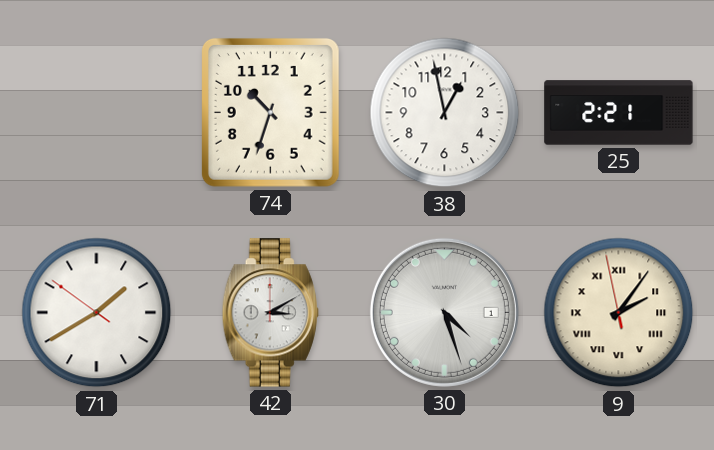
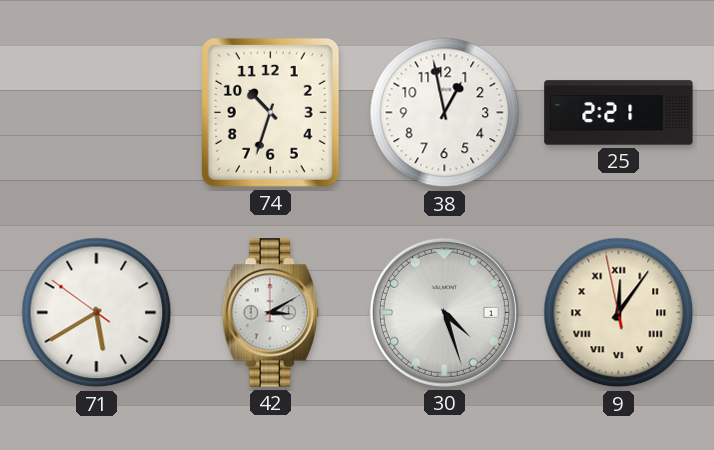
71: 1:39 -> 5:39
9: 2:05 -> 12:05
